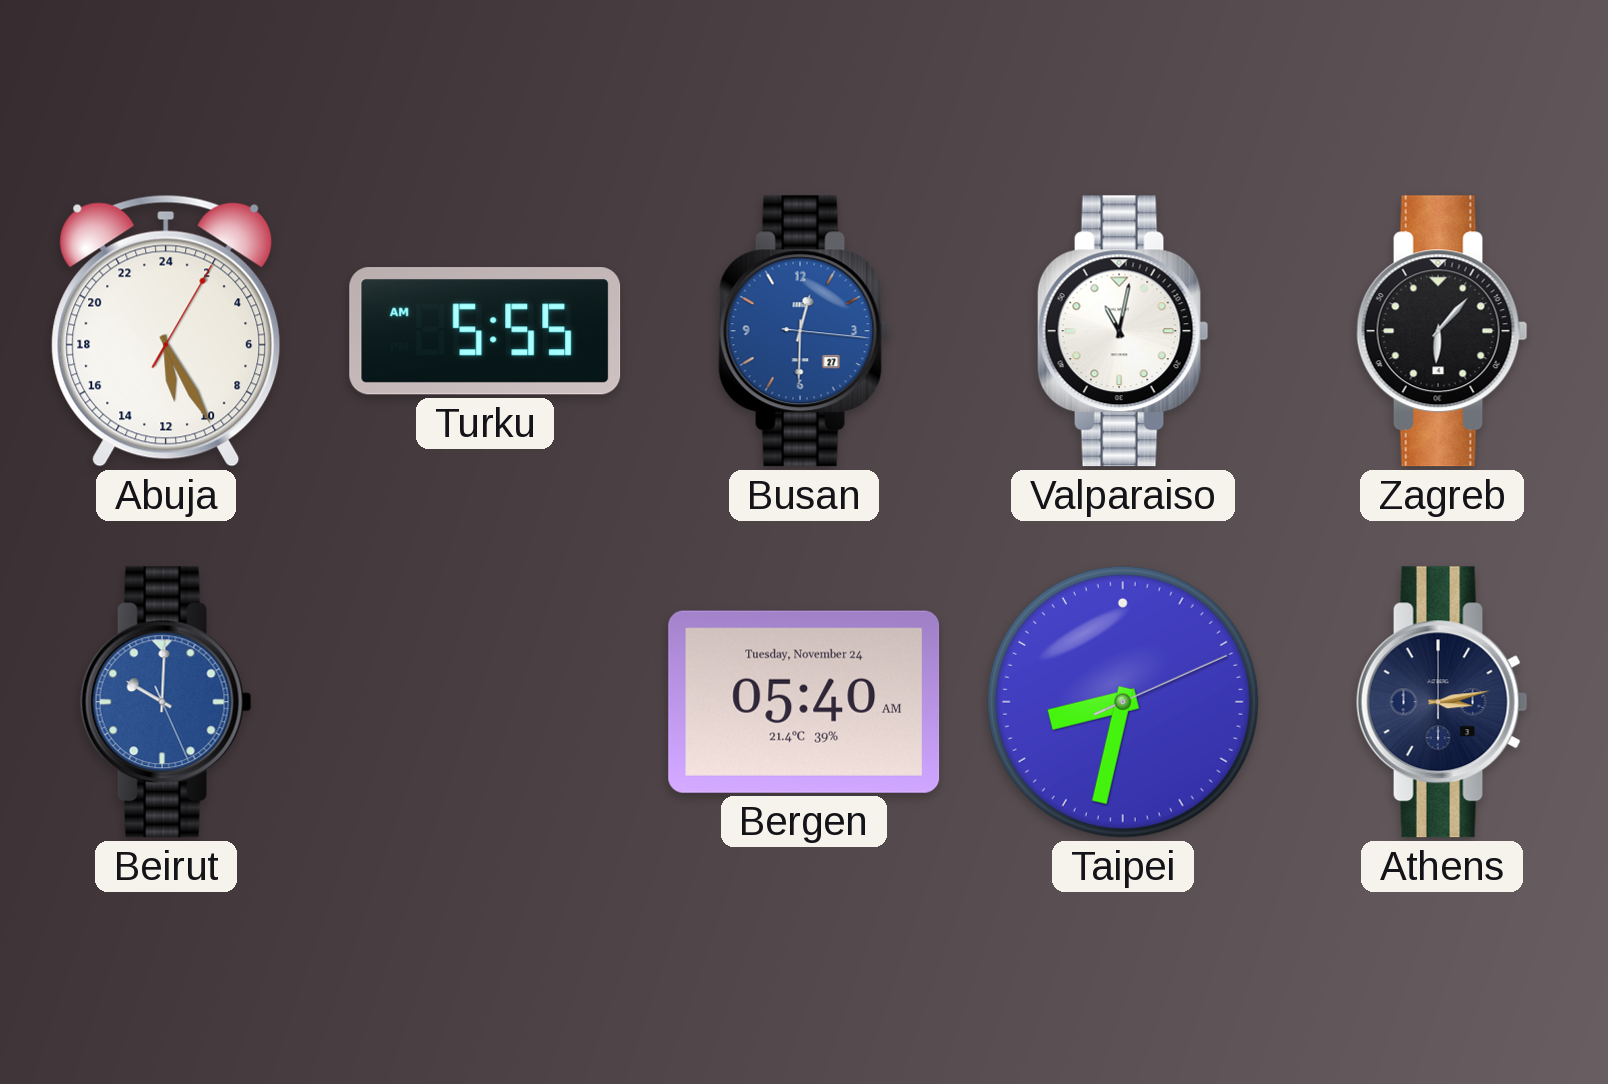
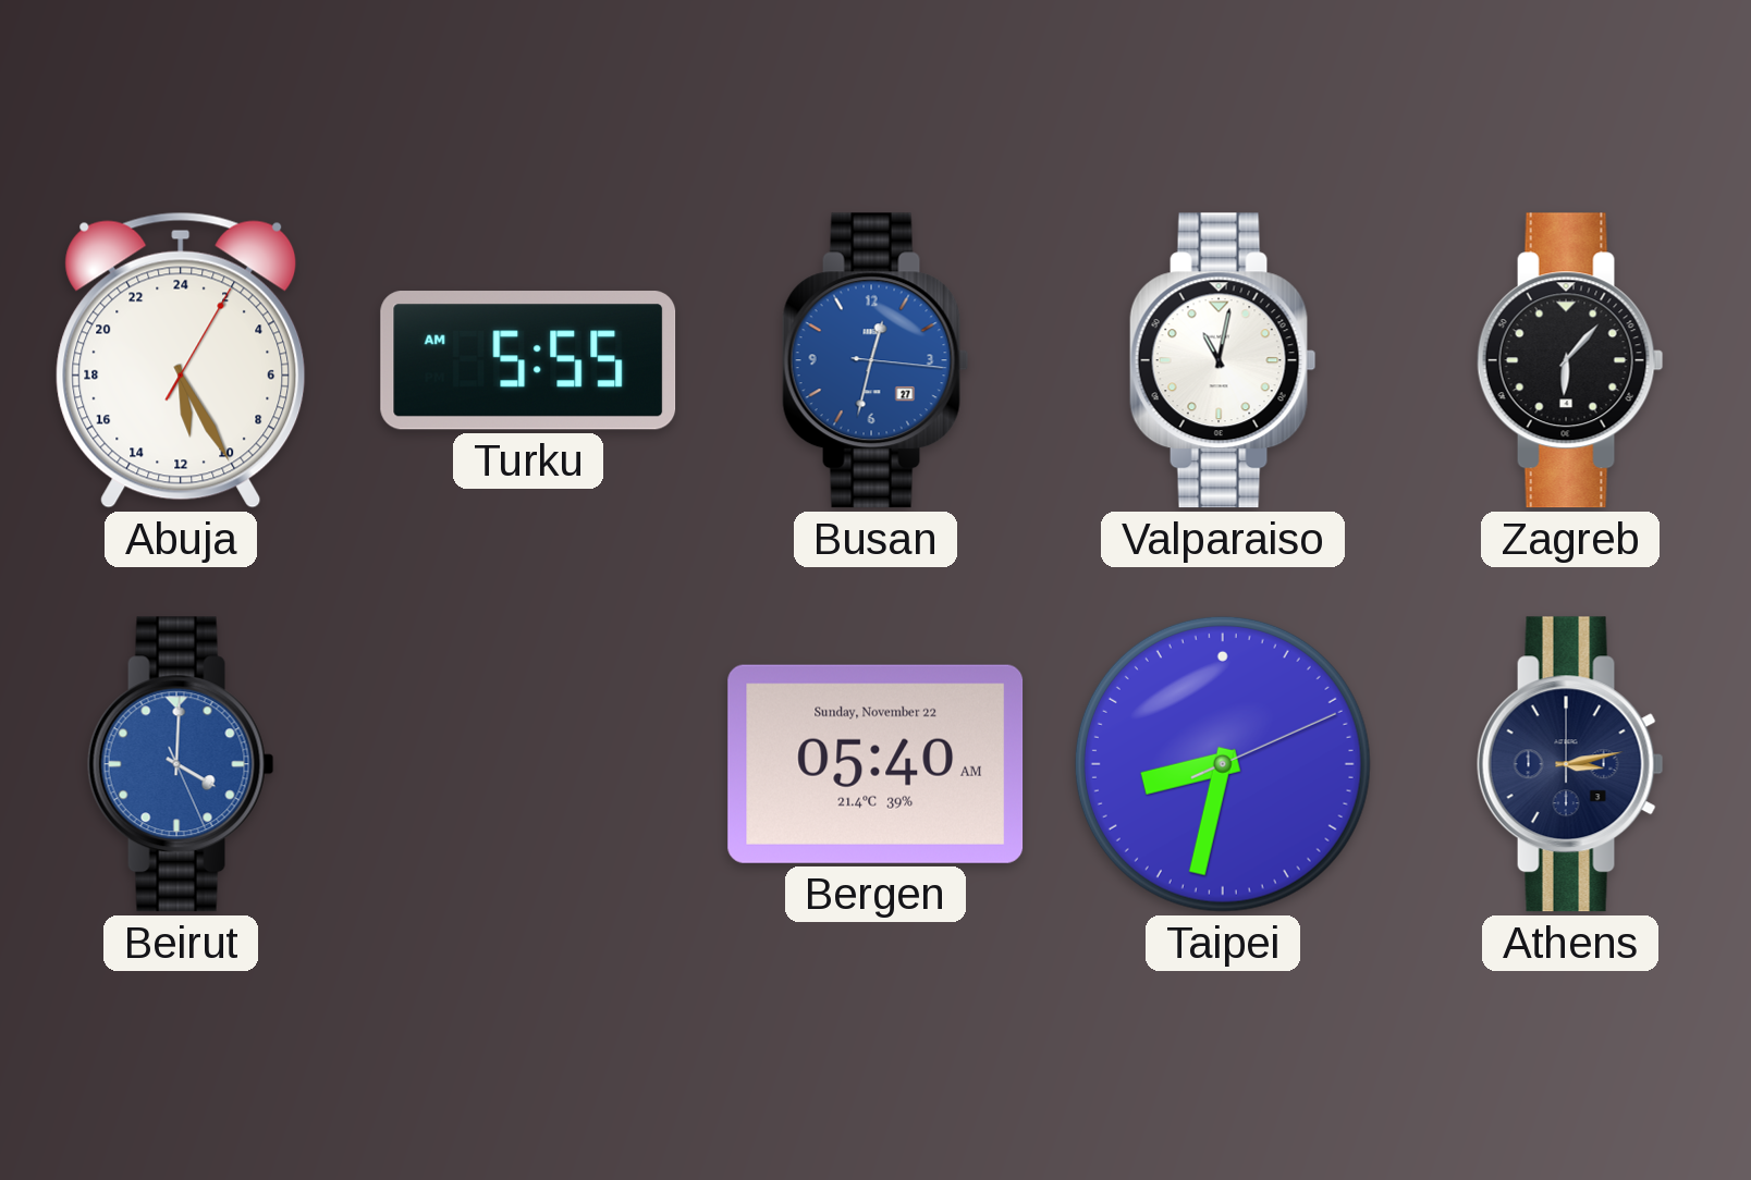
Busan: 12:30 -> 12:32
Beirut: 10:00 -> 4:00
Bergen date: Tuesday, November 24 -> Sunday, November 22
